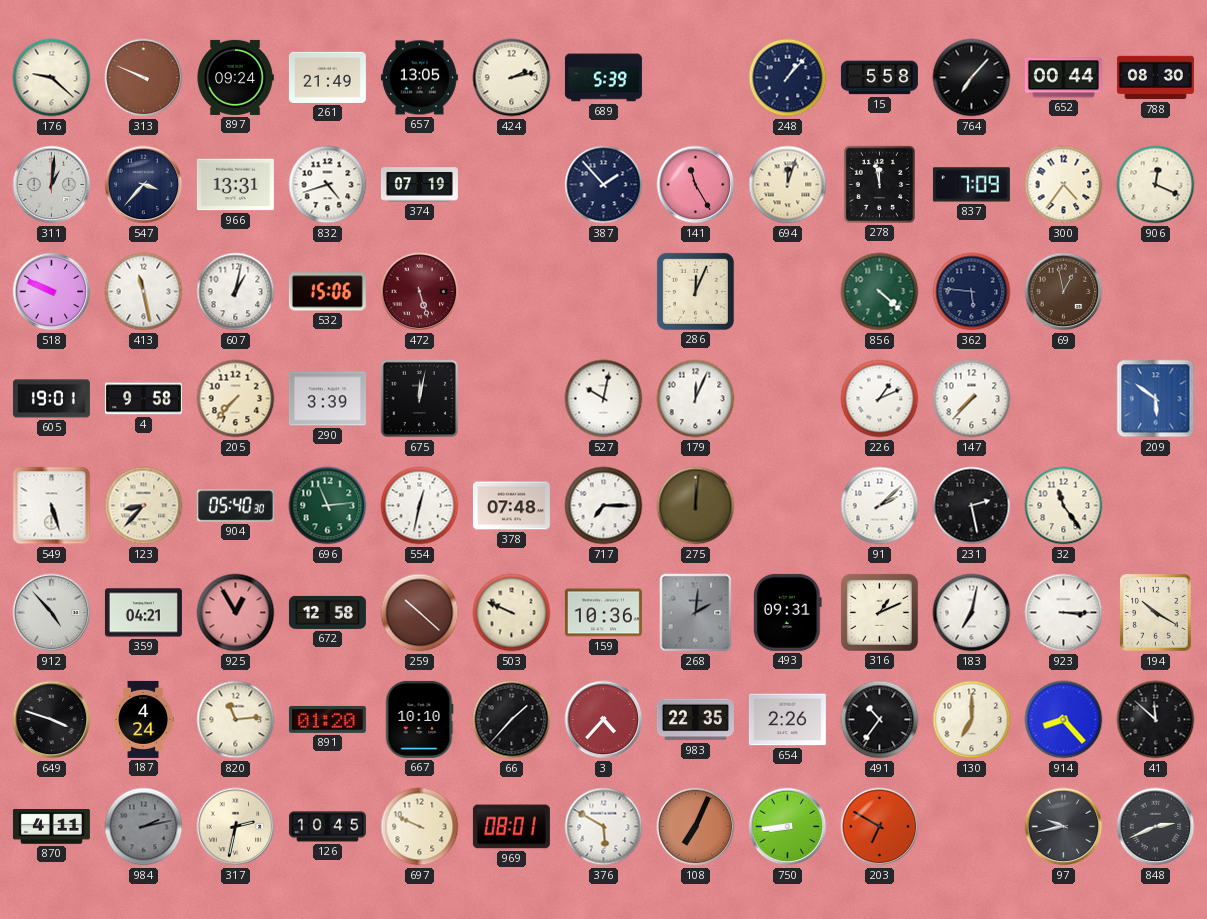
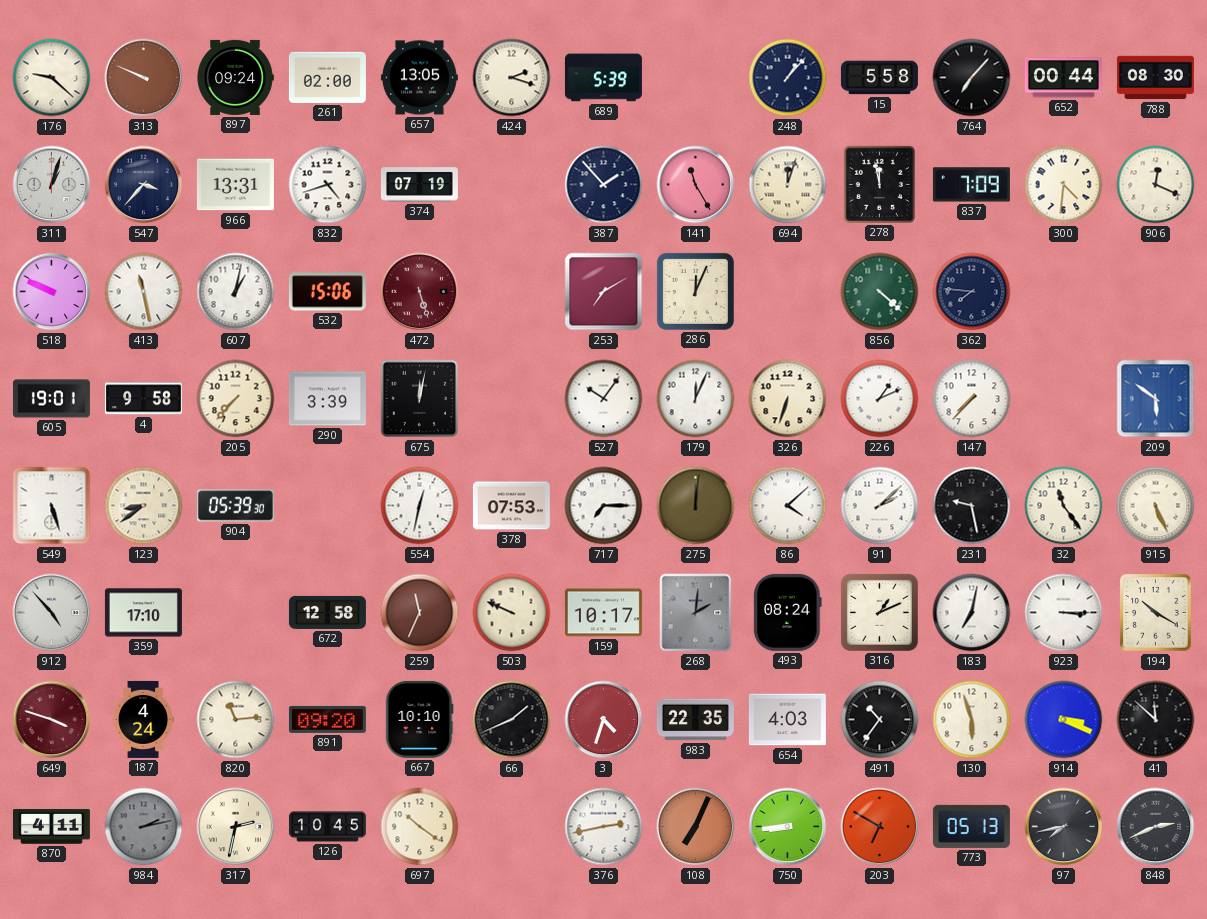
261: 21:49 -> 02:00
424: 2:13 -> 2:18
311: 1:01 -> 1:03
300: 4:36 -> 4:31
253: none -> 7:10
362: 5:46 -> 7:46
69: 12:58 -> none
527: 10:02 -> 10:06
326: none -> 6:33
123: 8:37 -> 8:39
904: 05:40 -> 05:39
696: 11:14 -> none
378: 07:48 -> 07:53
86: none -> 4:08
231: 2:28 -> 9:28
915: none -> 5:26
359: 04:21 -> 17:10
925: 12:55 -> none
259: 10:22 -> 11:34
159: 10:36 -> 10:17
493: 09:31 -> 08:24
649 dial: black -> burgundy
891: 01:20 -> 09:20
66: 1:37 -> 1:41
3: 4:37 -> 4:33
654: 2:26 -> 4:03
130: 7:00 -> 5:57
914: 8:23 -> 3:19
697: 9:49 -> 10:21
969: 08:01 -> none
376: 5:50 -> 2:43
773: none -> 05:13
97: 9:43 -> 7:43
